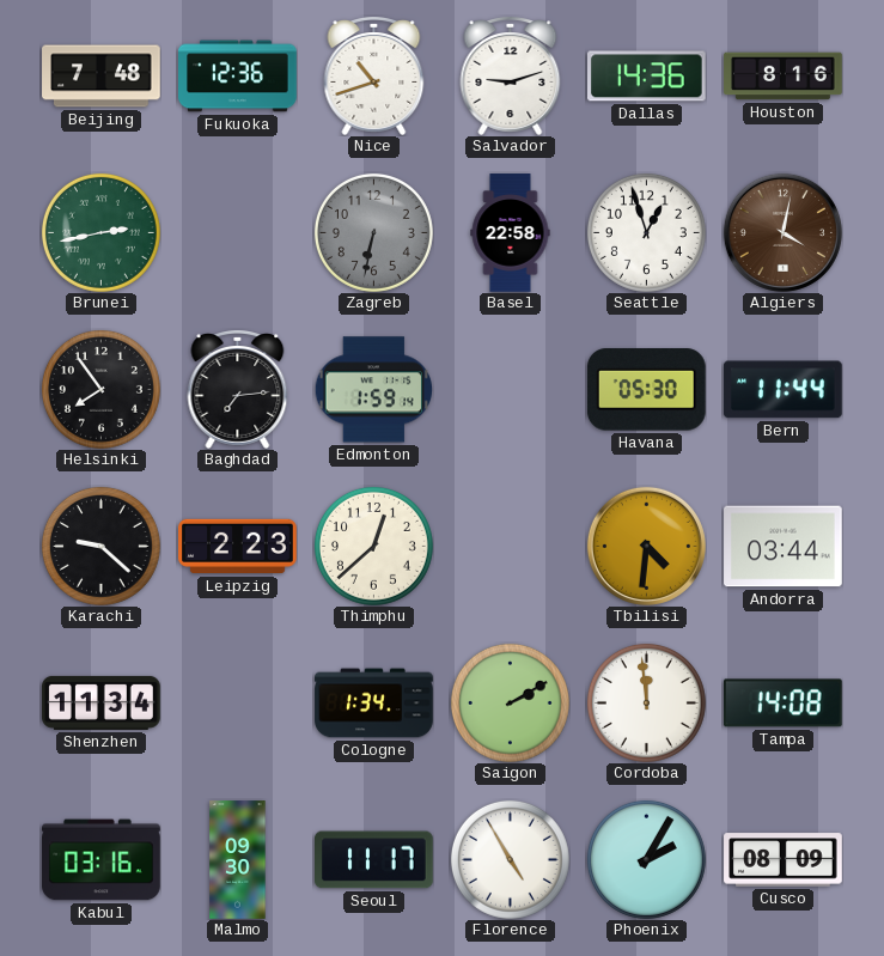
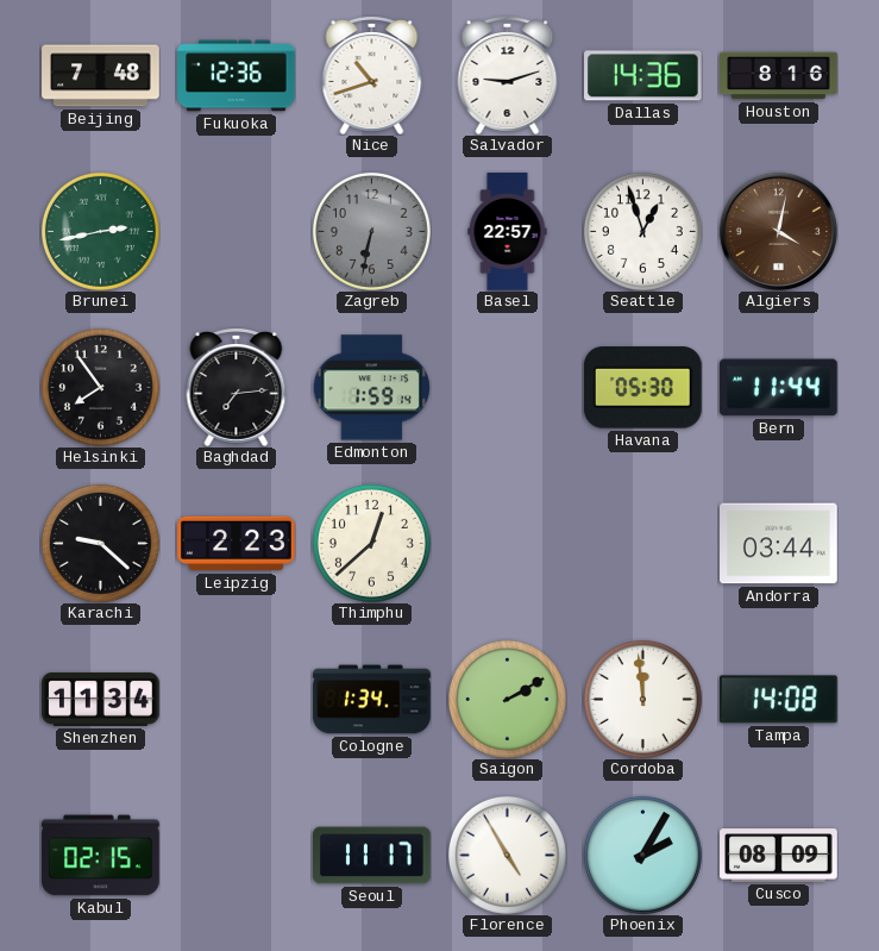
Basel: 22:58 -> 22:57
Tbilisi: 4:31 -> none
Kabul: 03:16 -> 02:15
Malmo: 09:30 -> none
